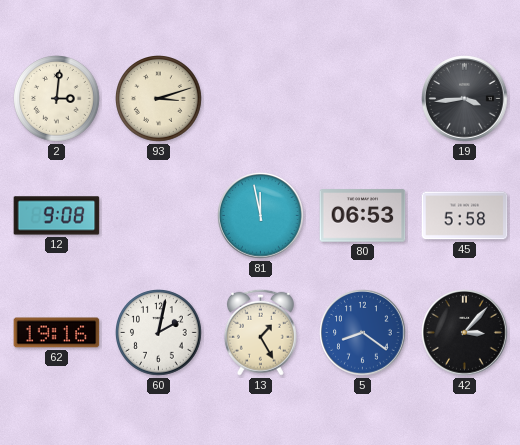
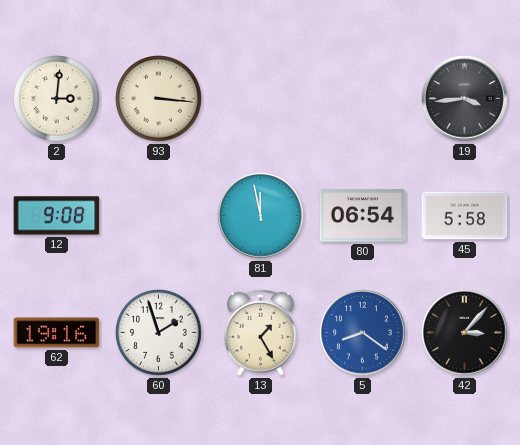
93: 3:12 -> 3:16
80: 06:53 -> 06:54
60: 2:02 -> 1:57
